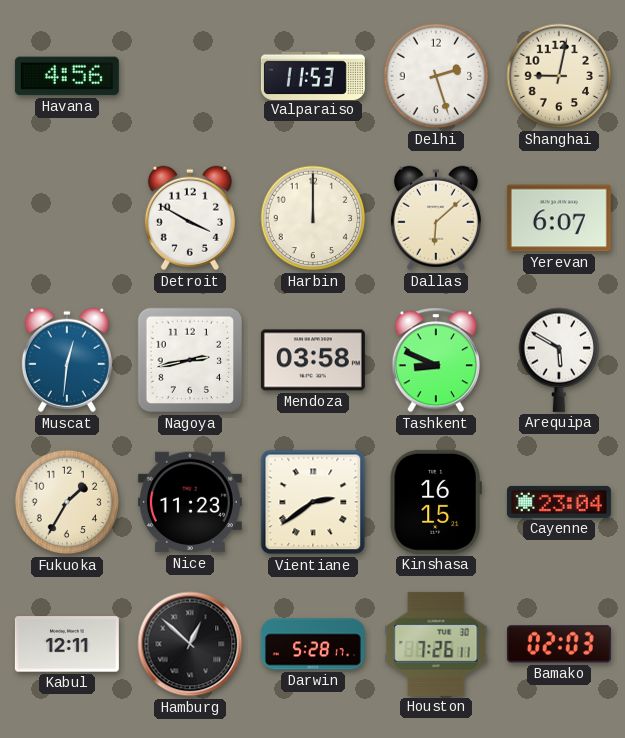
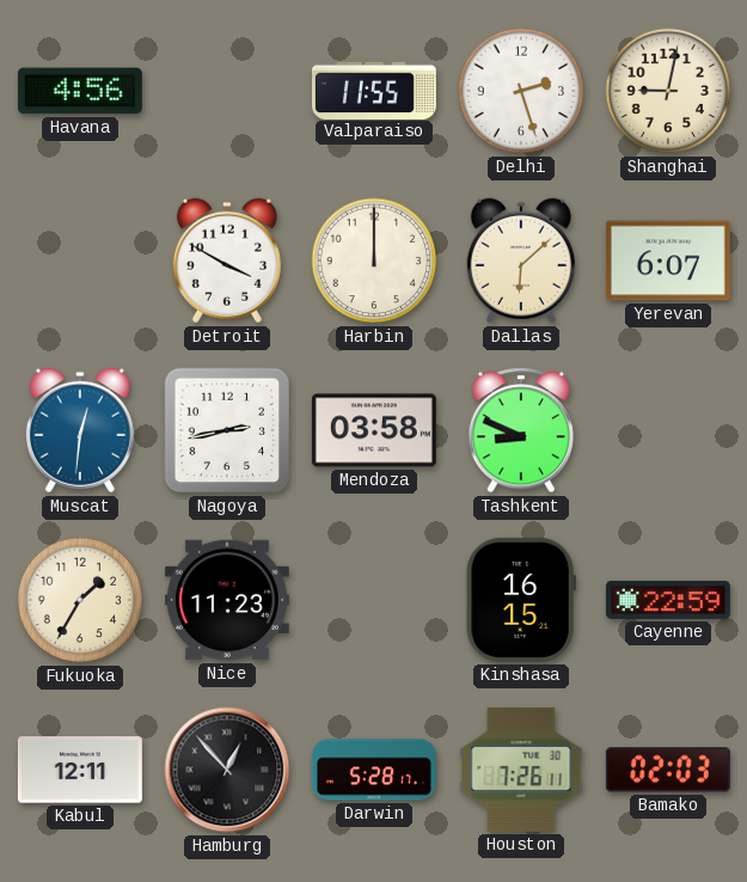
Valparaiso: 11:53 -> 11:55
Arequipa: 5:50 -> none
Vientiane: 2:39 -> none
Cayenne: 23:04 -> 22:59
Hamburg: 12:52 -> 12:53
